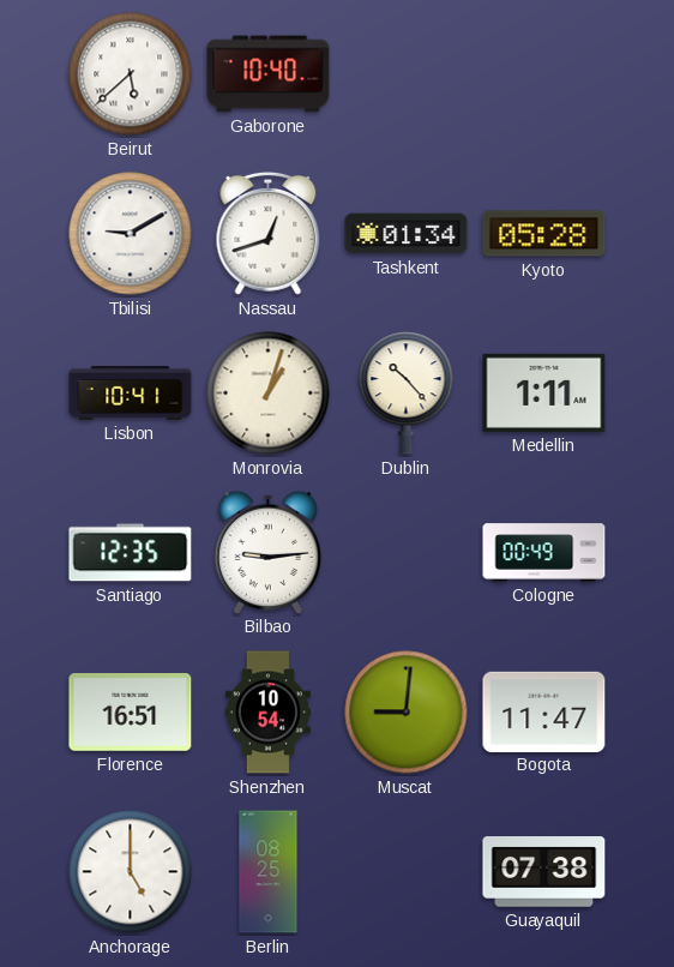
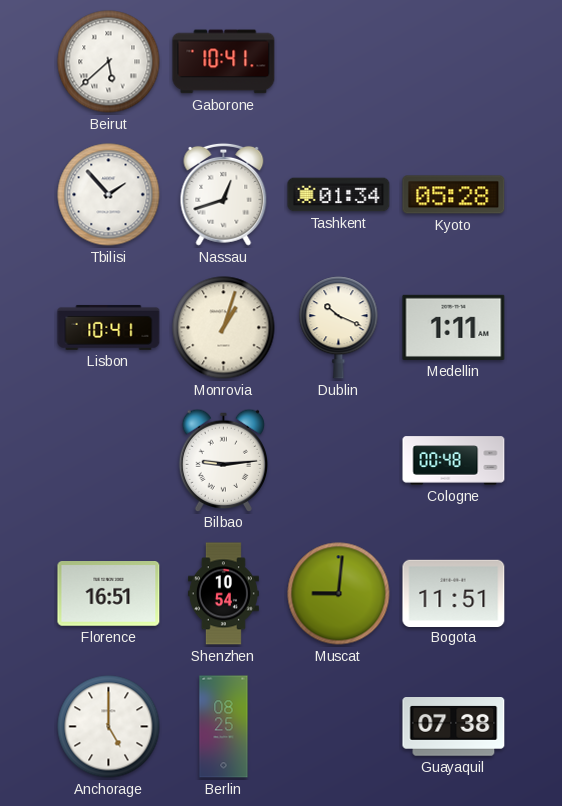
Gaborone: 10:40 -> 10:41
Tbilisi: 9:10 -> 1:53
Dublin: 10:23 -> 10:19
Santiago: 12:35 -> none
Cologne: 00:49 -> 00:48
Bogota: 11:47 -> 11:51
